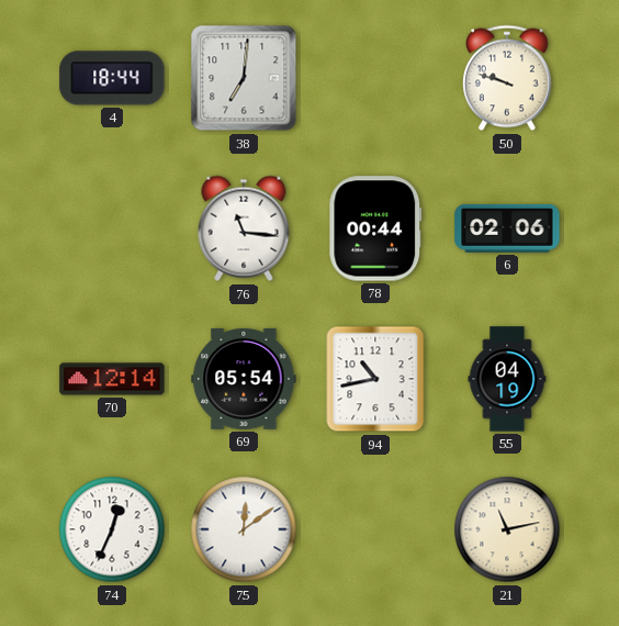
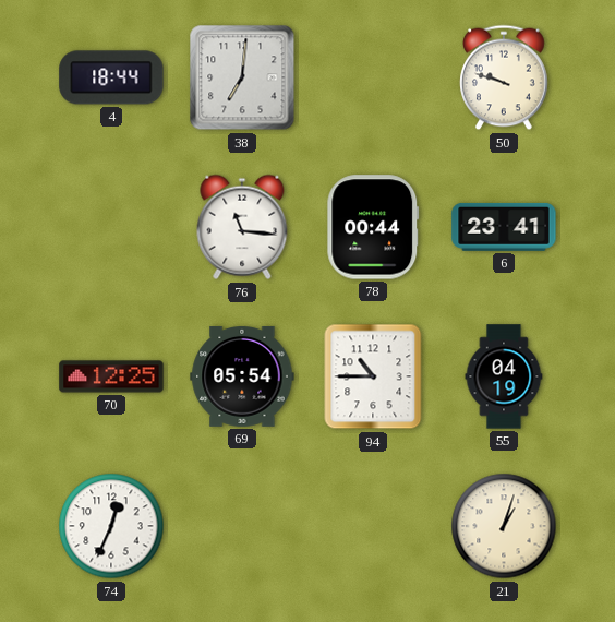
6: 02:06 -> 23:41
70: 12:14 -> 12:25
94: 10:43 -> 10:45
75: 12:09 -> none
21: 11:13 -> 1:03
